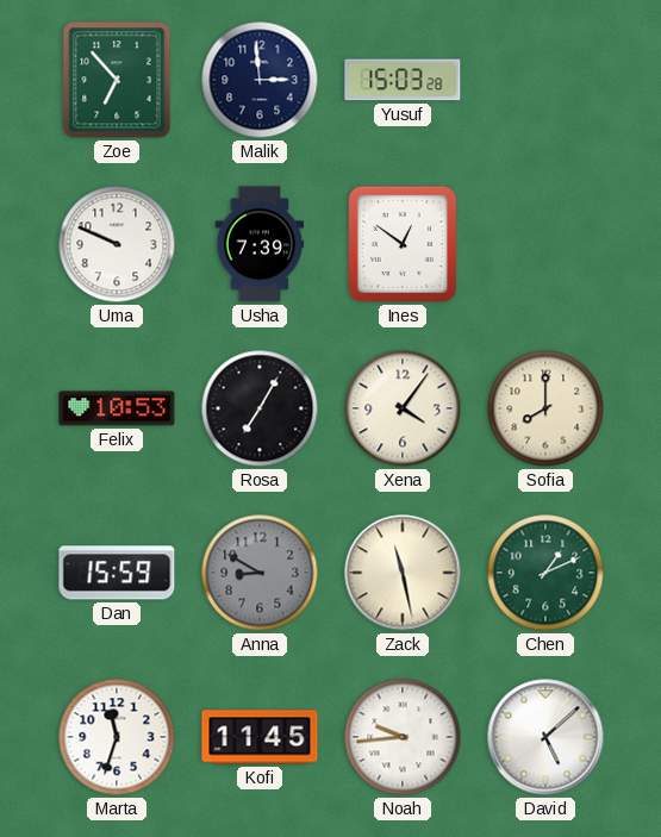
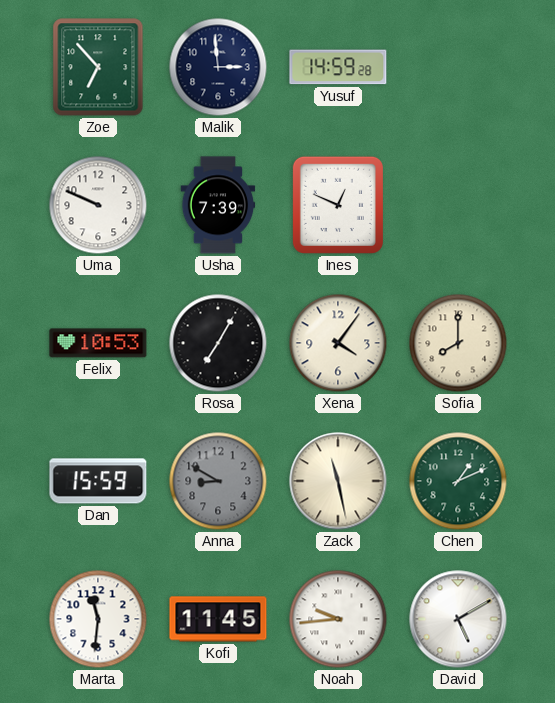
Yusuf: 15:03 -> 14:59
Ines: 12:51 -> 12:49
Marta: 11:33 -> 11:31
David: 5:08 -> 5:10
